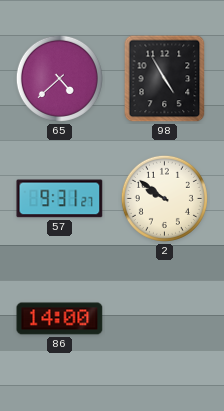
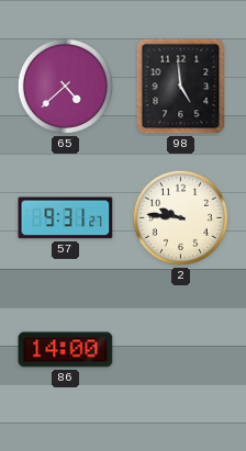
98: 4:55 -> 4:59
2: 9:51 -> 9:46
